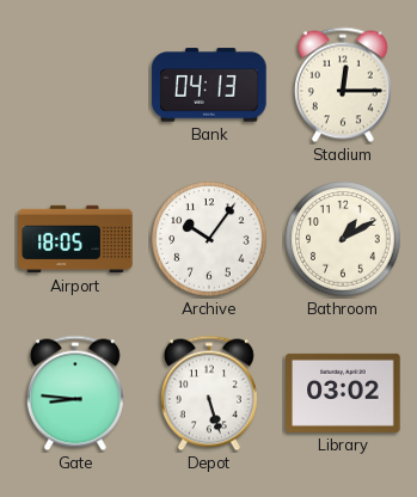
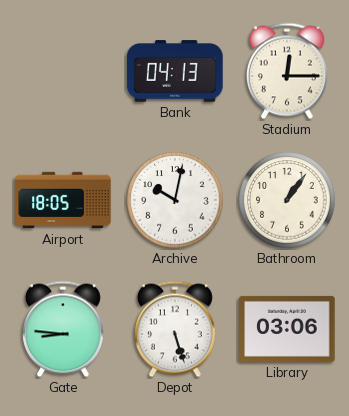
Archive: 10:06 -> 10:02
Bathroom: 1:10 -> 1:06
Library: 03:02 -> 03:06
